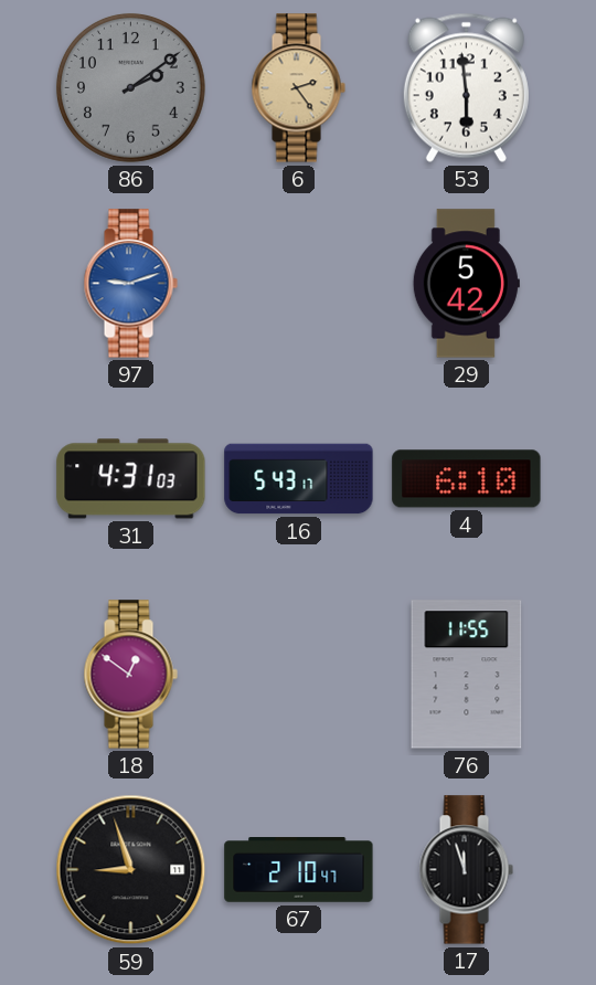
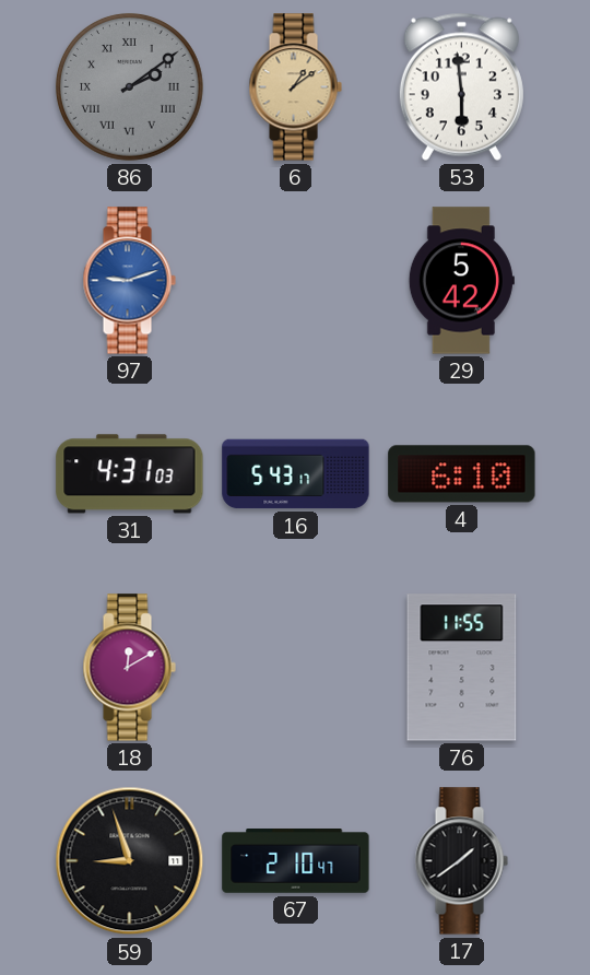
86 numerals: Arabic -> Roman
6: 2:24 -> 1:09
18: 12:51 -> 12:10
17: 11:57 -> 1:39
